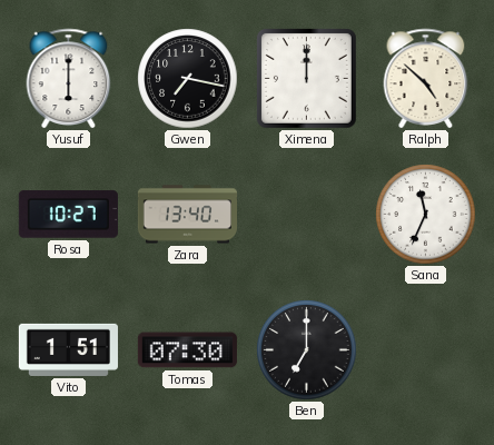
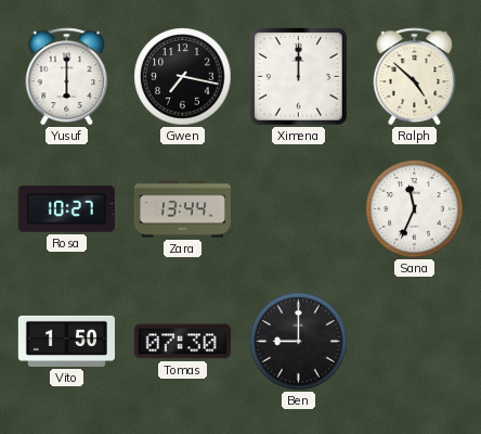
Zara: 13:40 -> 13:44
Vito: 1:51 -> 1:50
Ben: 7:00 -> 9:00
